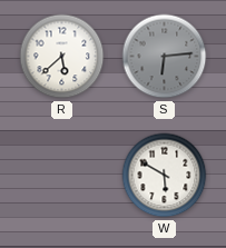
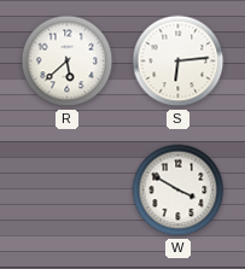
S dial: grey -> white
W: 5:50 -> 3:50
